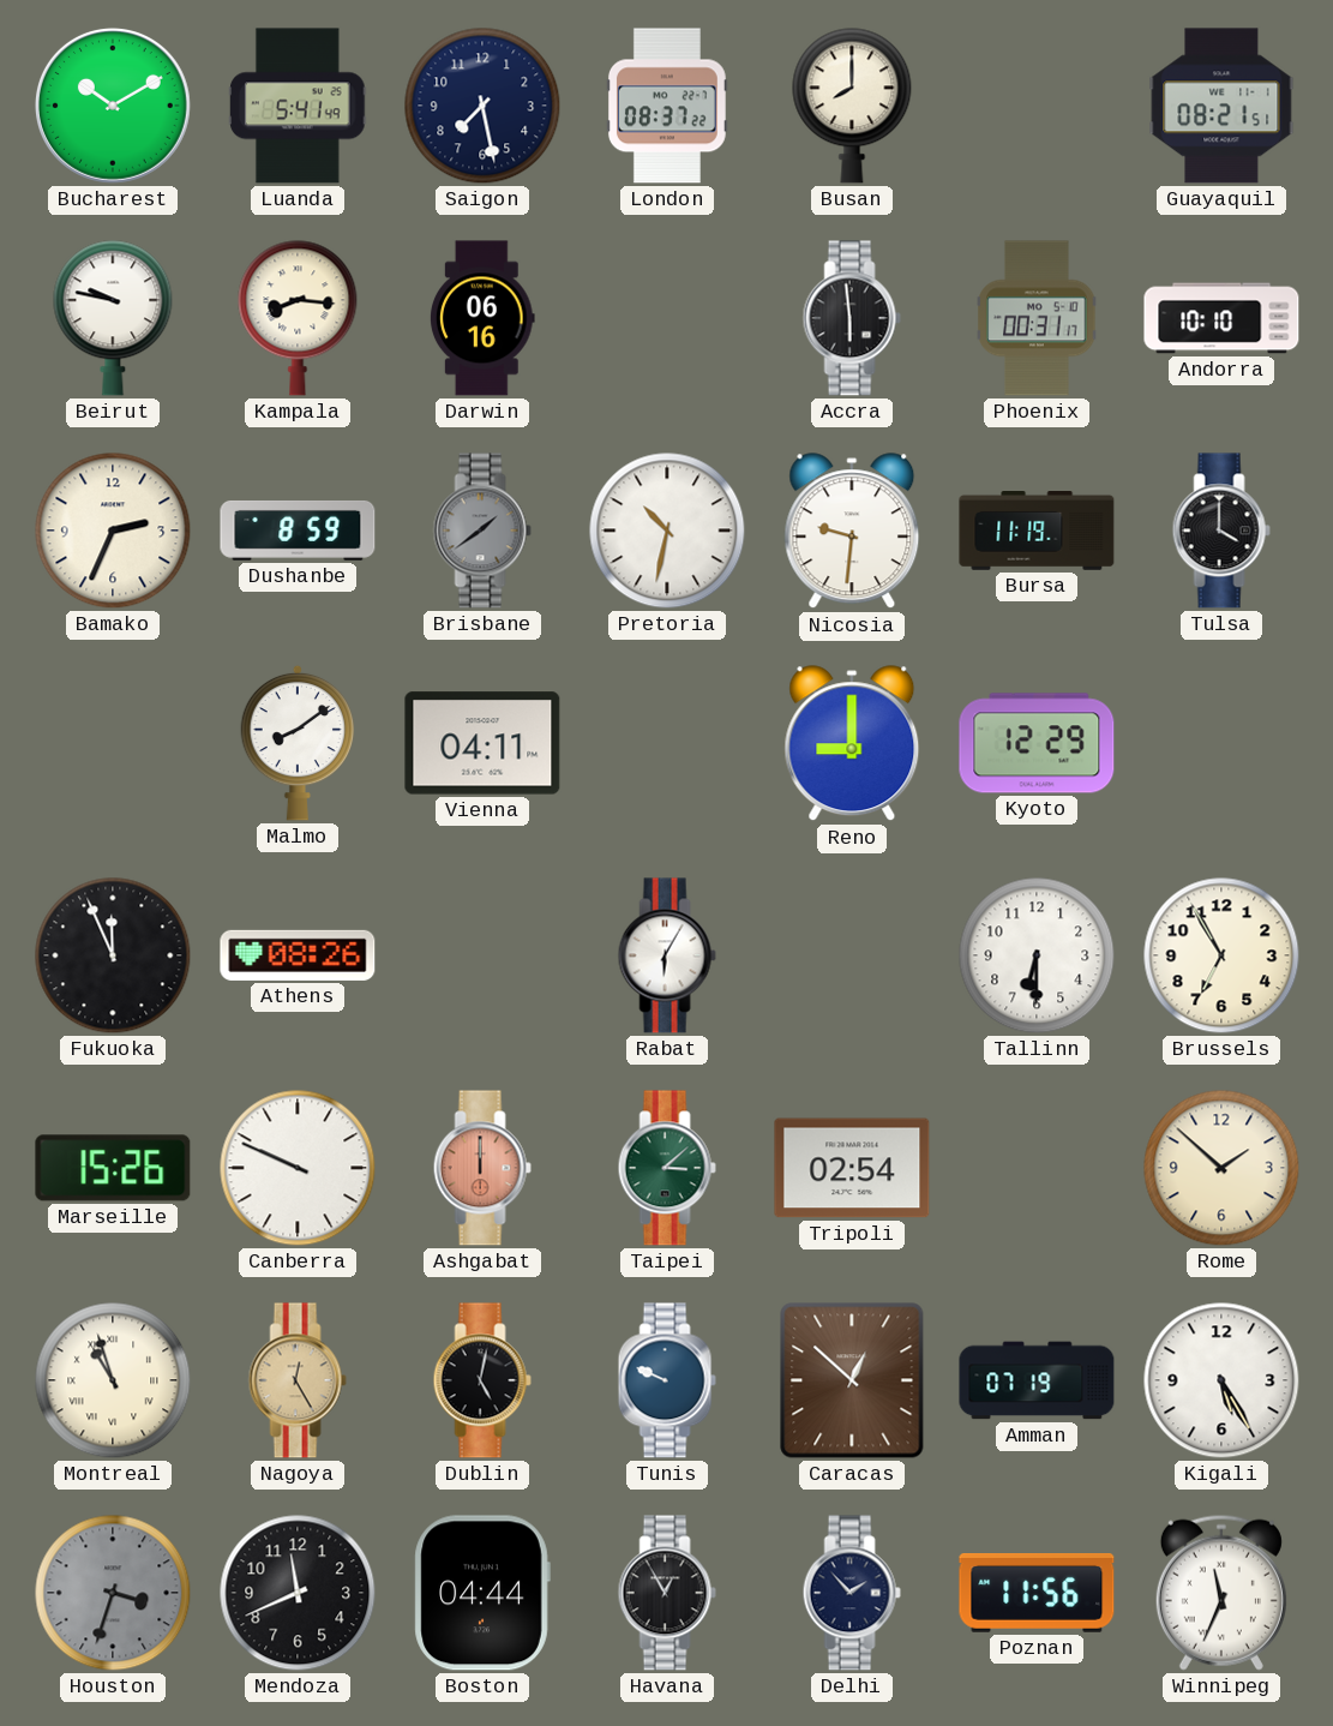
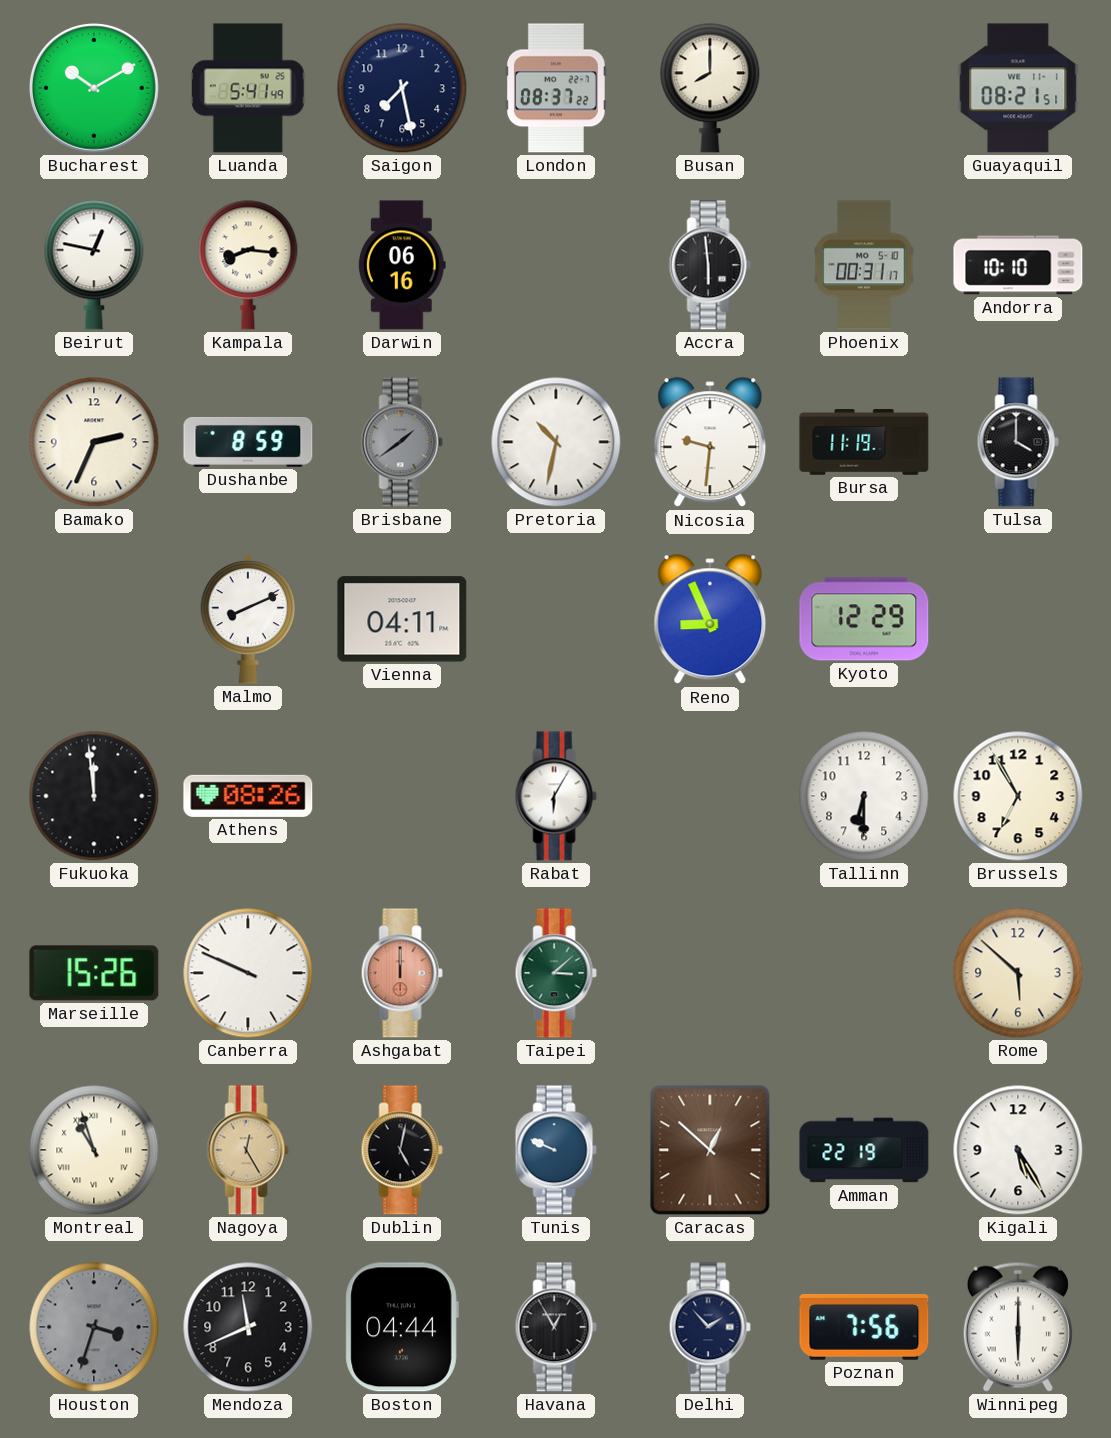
Beirut: 9:47 -> 12:47
Malmo: 8:09 -> 8:11
Reno: 9:00 -> 8:56
Fukuoka: 11:56 -> 11:59
Tripoli: 02:54 -> none
Rome: 1:52 -> 5:52
Amman: 07:19 -> 22:19
Poznan: 11:56 -> 7:56
Winnipeg: 11:34 -> 6:00
